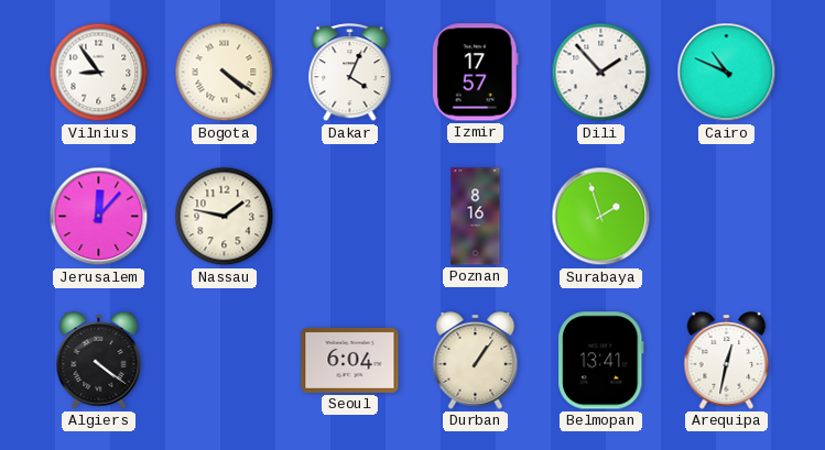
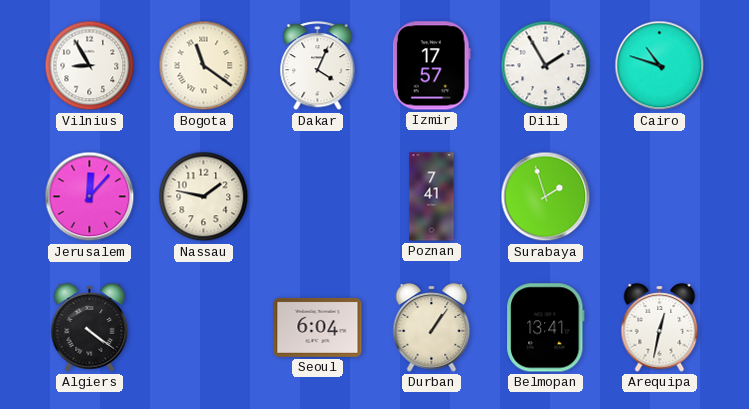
Vilnius: 8:54 -> 8:55
Bogota: 4:21 -> 11:21
Dili: 1:53 -> 1:55
Cairo: 10:49 -> 10:48
Poznan: 8:16 -> 7:41
